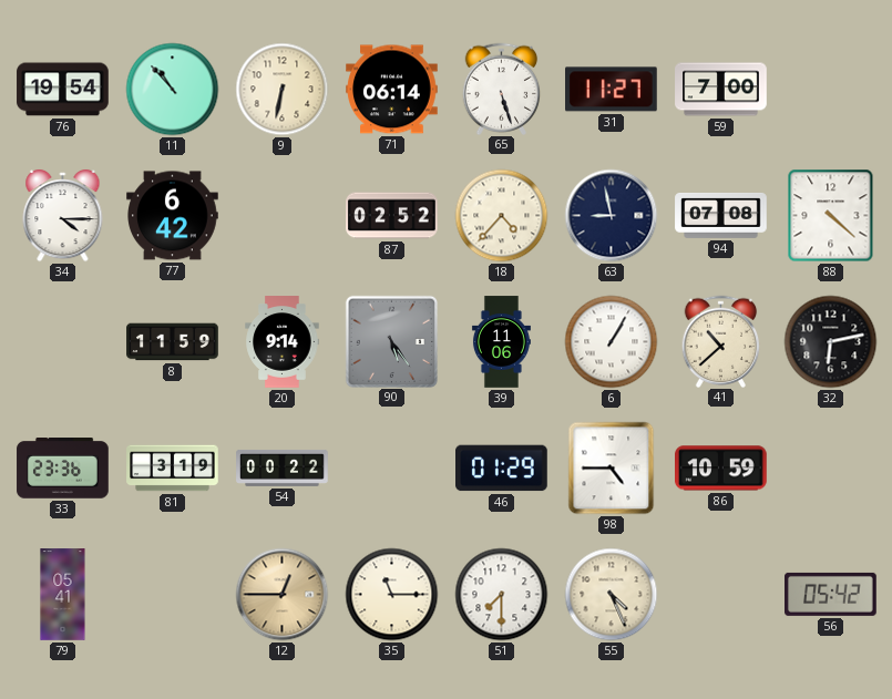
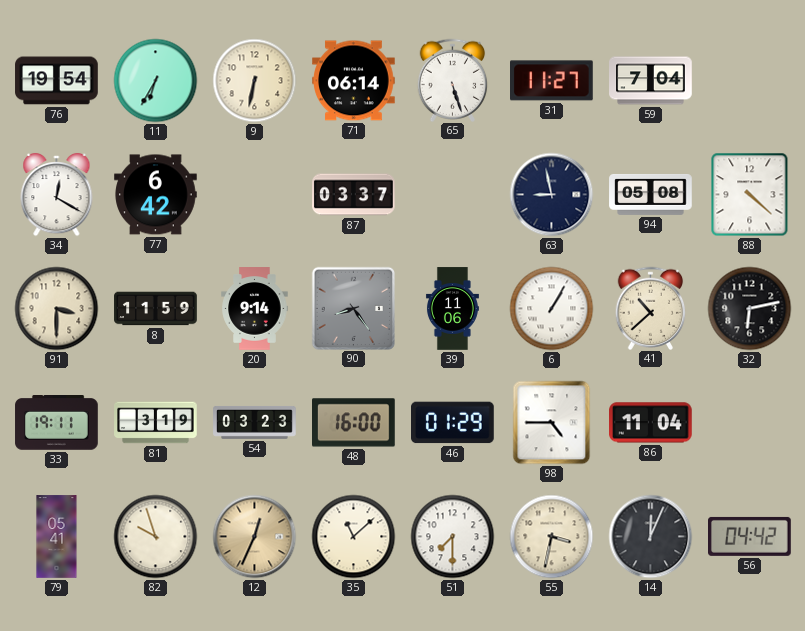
11: 10:53 -> 6:35
59: 7:00 -> 7:04
34: 4:15 -> 12:20
87: 02:52 -> 03:37
18: 4:37 -> none
94: 07:08 -> 05:08
91: none -> 3:30
90: 5:24 -> 8:24
33: 23:36 -> 19:11
54: 00:22 -> 03:23
48: none -> 16:00
86: 10:59 -> 11:04
82: none -> 9:57
12: 12:45 -> 12:34
35: 11:15 -> 11:08
55: 4:26 -> 3:32
14: none -> 12:04
56: 05:42 -> 04:42
